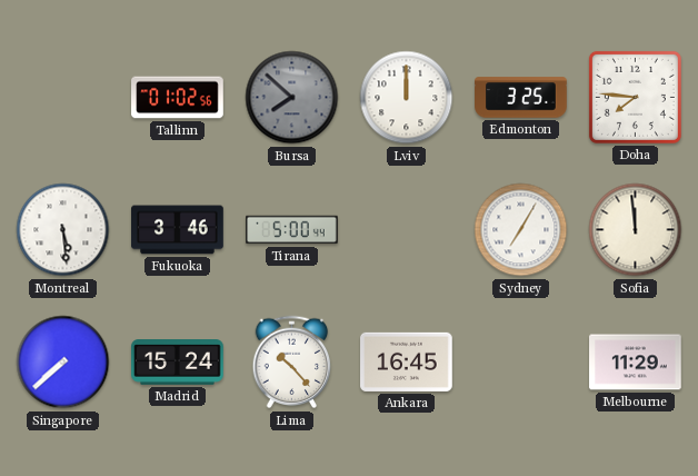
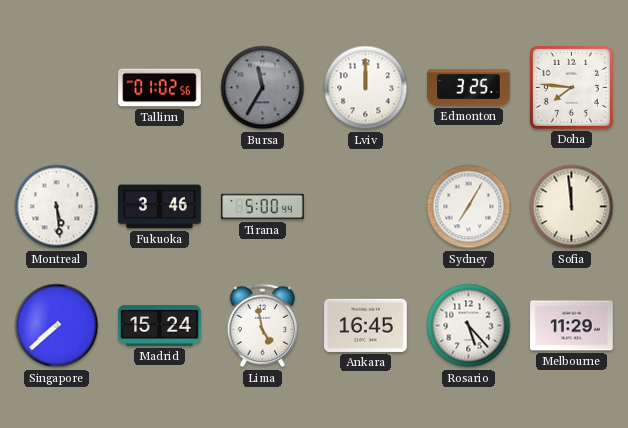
Bursa: 7:52 -> 11:35
Lima: 10:23 -> 4:58
Rosario: none -> 5:23
